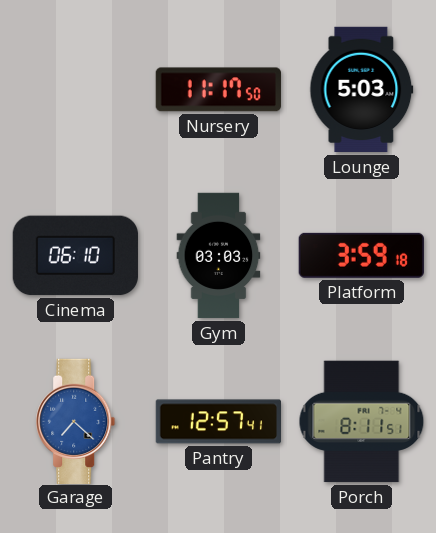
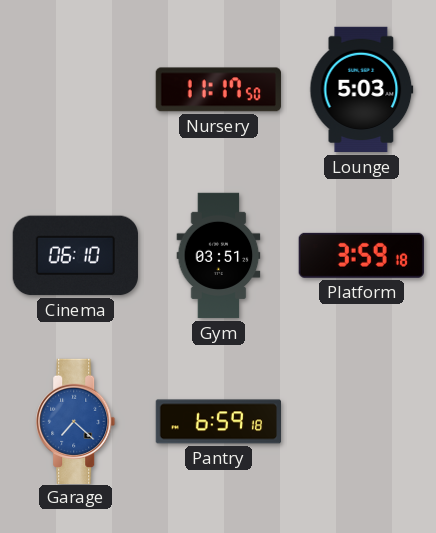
Gym: 03:03 -> 03:51
Pantry: 12:57 -> 6:59
Porch: 8:11 -> none
